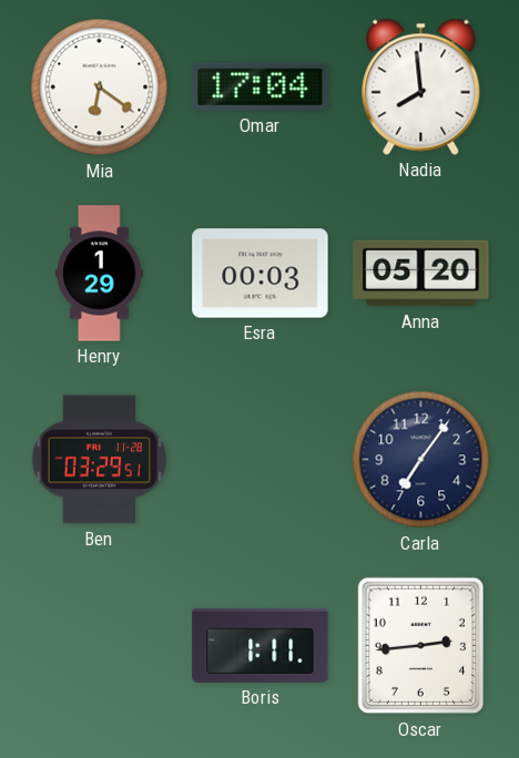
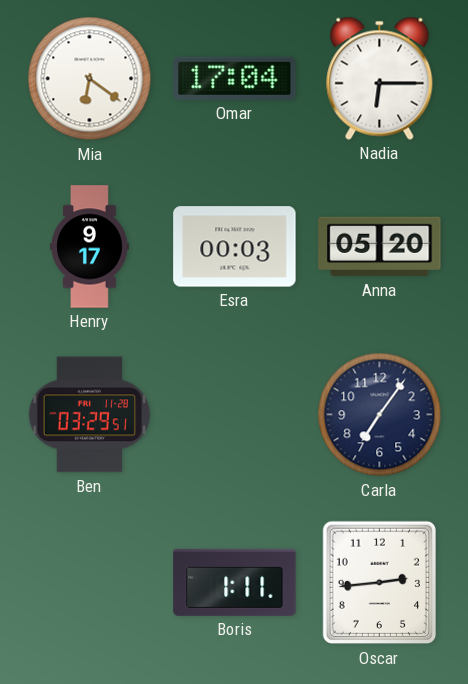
Nadia: 7:59 -> 6:15
Henry: 1:29 -> 9:17
